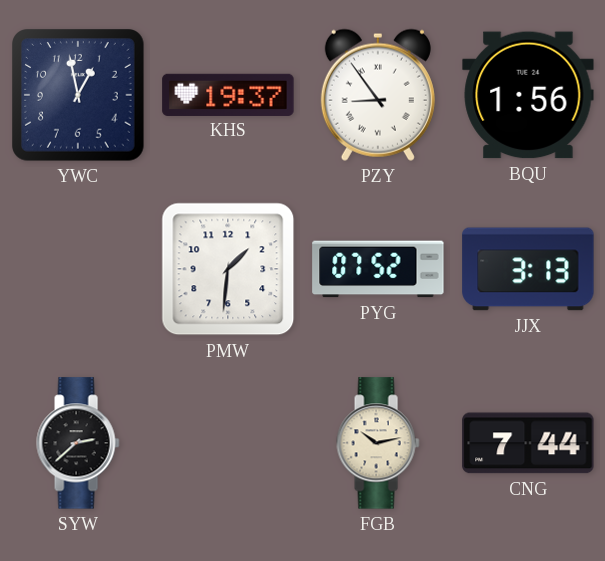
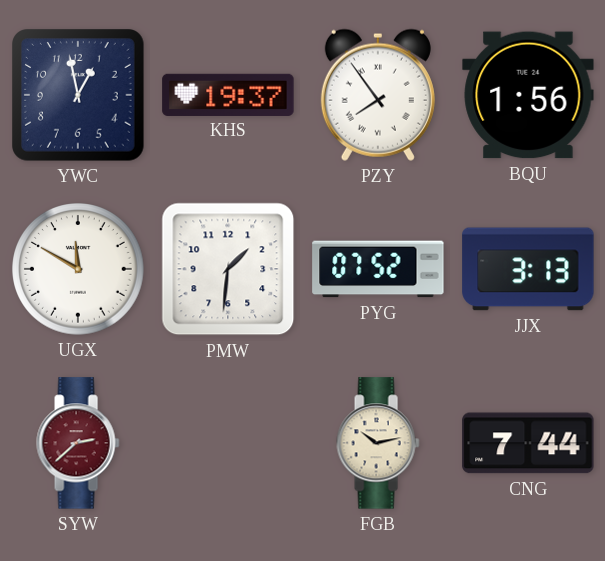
PZY: 8:54 -> 7:54
UGX: none -> 11:50
SYW dial: black -> burgundy
